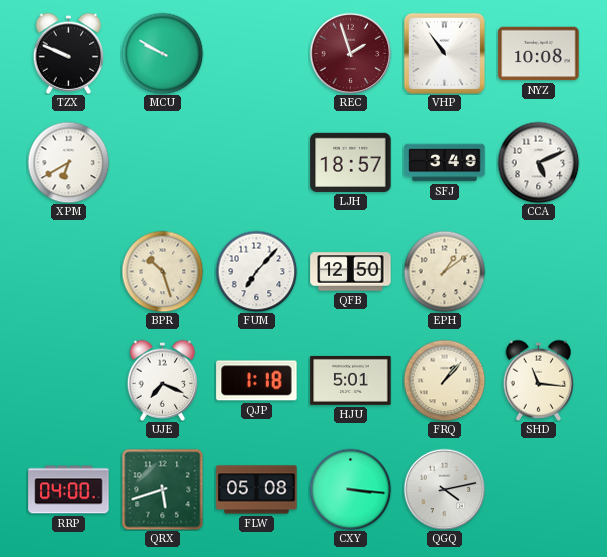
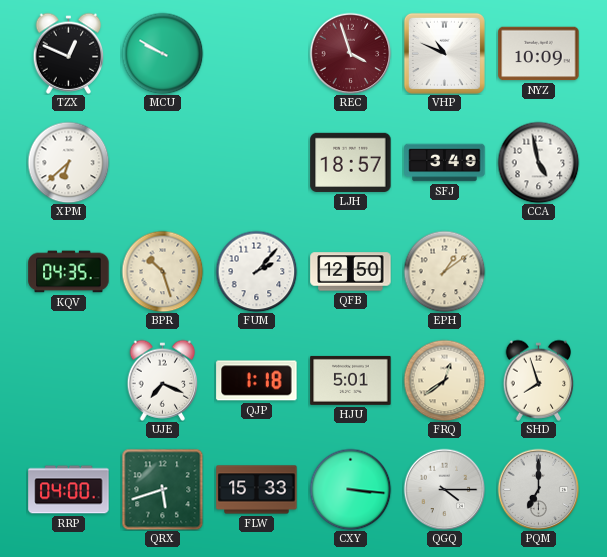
TZX: 9:49 -> 12:49
REC: 1:57 -> 3:57
VHP: 10:54 -> 10:49
NYZ: 10:08 -> 10:09
XPM: 6:40 -> 6:38
CCA: 5:11 -> 4:58
KQV: none -> 04:35
FUM: 7:07 -> 2:07
FRQ: 1:07 -> 12:39
SHD: 11:16 -> 7:57
FLW: 05:08 -> 15:33
QGQ: 4:13 -> 4:15
PQM: none -> 7:00
